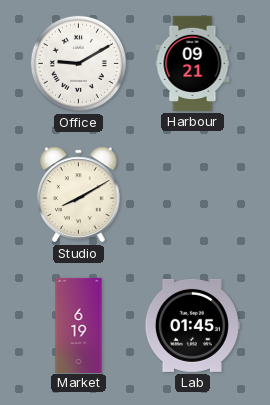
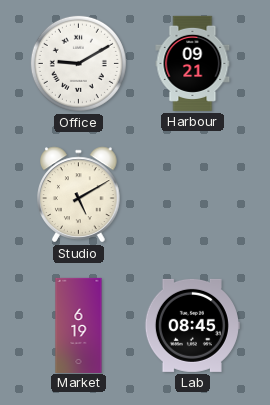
Studio: 8:10 -> 5:10
Lab: 01:45 -> 08:45
